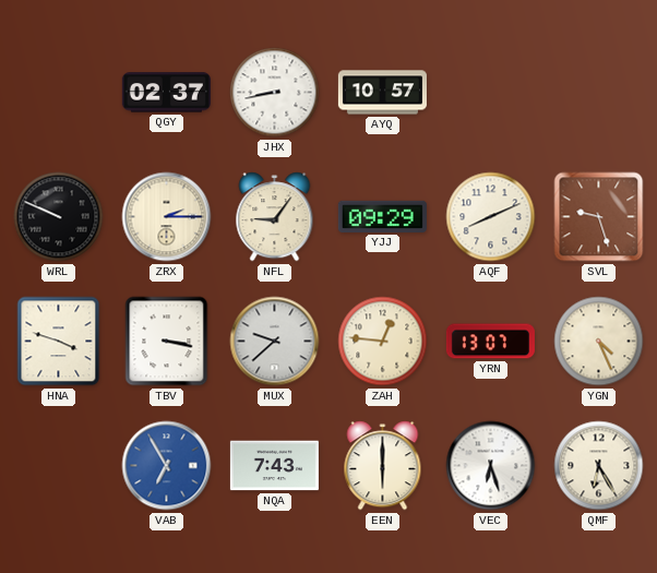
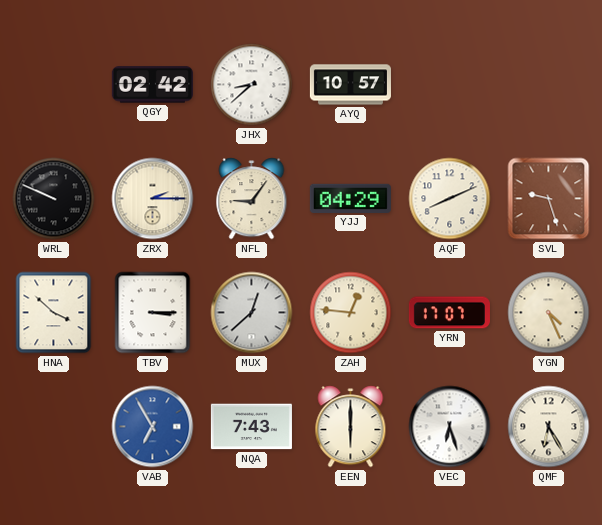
QGY: 02:37 -> 02:42
JHX: 8:43 -> 8:38
YJJ: 09:29 -> 04:29
HNA: 3:48 -> 3:52
TBV: 3:17 -> 3:15
MUX: 9:38 -> 12:38
YRN: 13:07 -> 17:07
